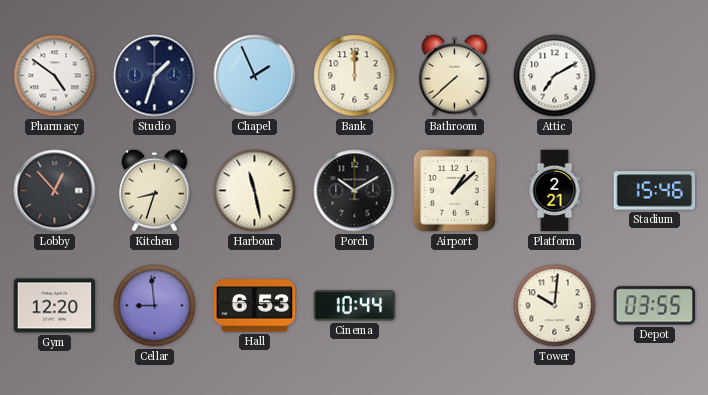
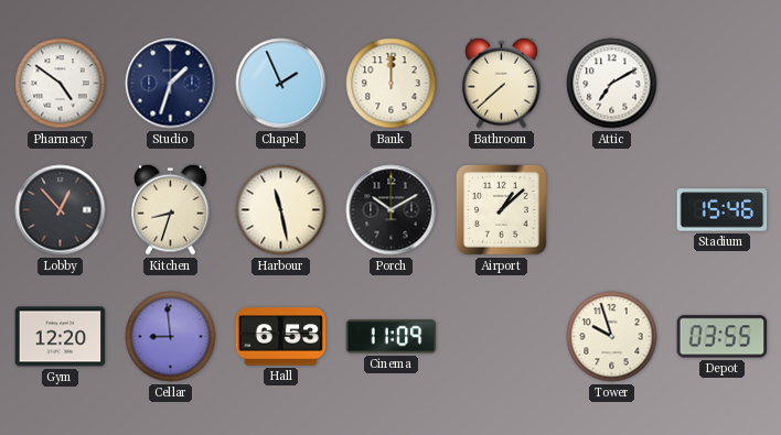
Platform: 2:21 -> none
Cinema: 10:44 -> 11:09
Tower: 10:01 -> 9:57
